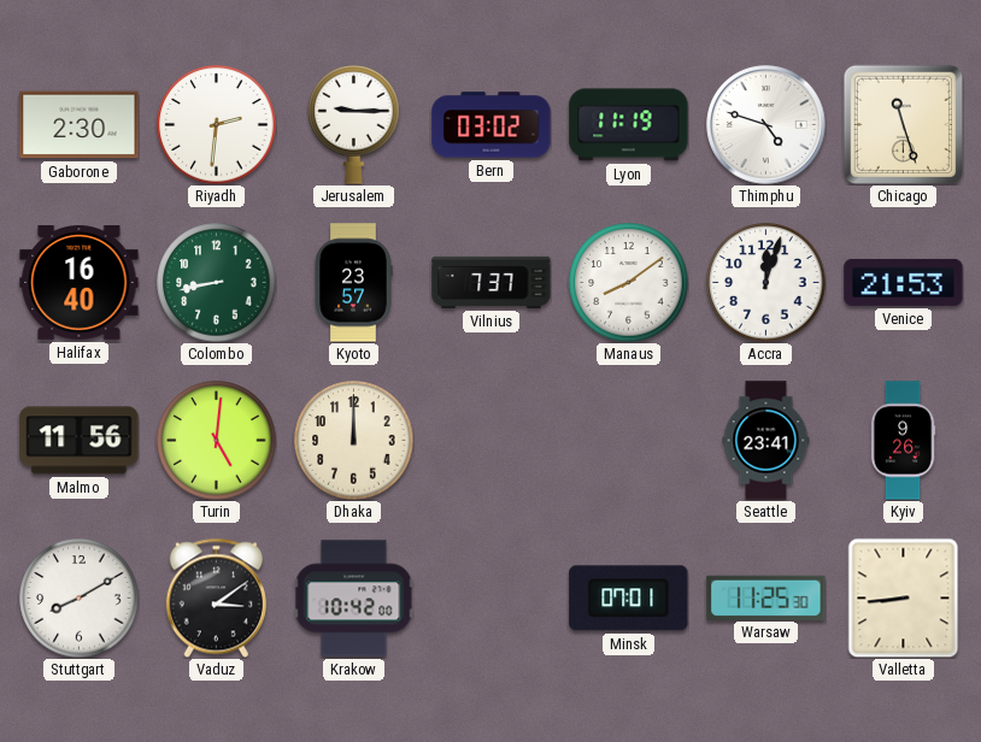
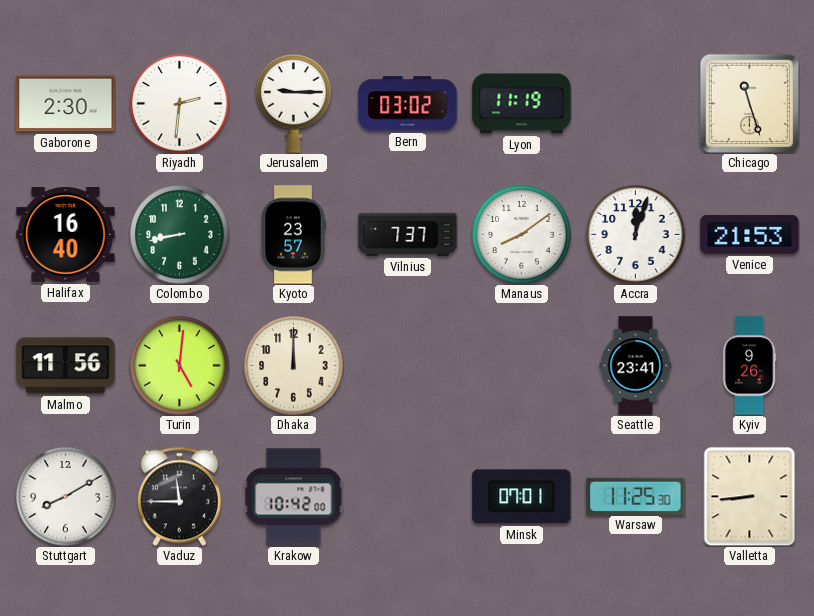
Thimphu: 4:48 -> none
Vaduz: 3:09 -> 11:45
